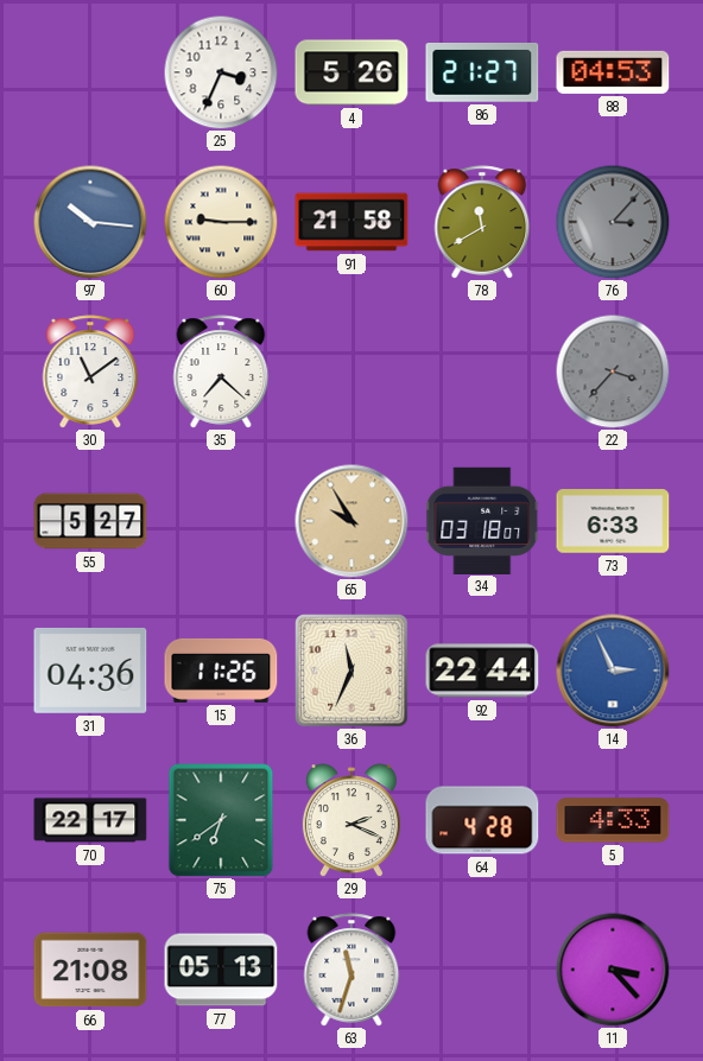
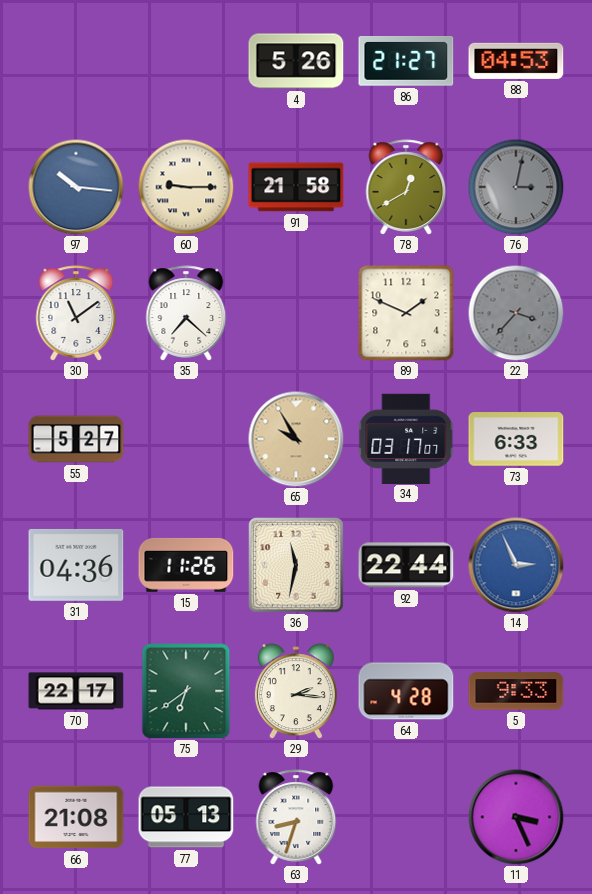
25: 3:34 -> none
78: 11:40 -> 12:40
76: 3:07 -> 3:02
89: none -> 1:49
34: 03:18 -> 03:17
36: 11:34 -> 11:32
29: 2:19 -> 2:16
5: 4:33 -> 9:33
63: 11:33 -> 8:33
11: 3:23 -> 3:26
